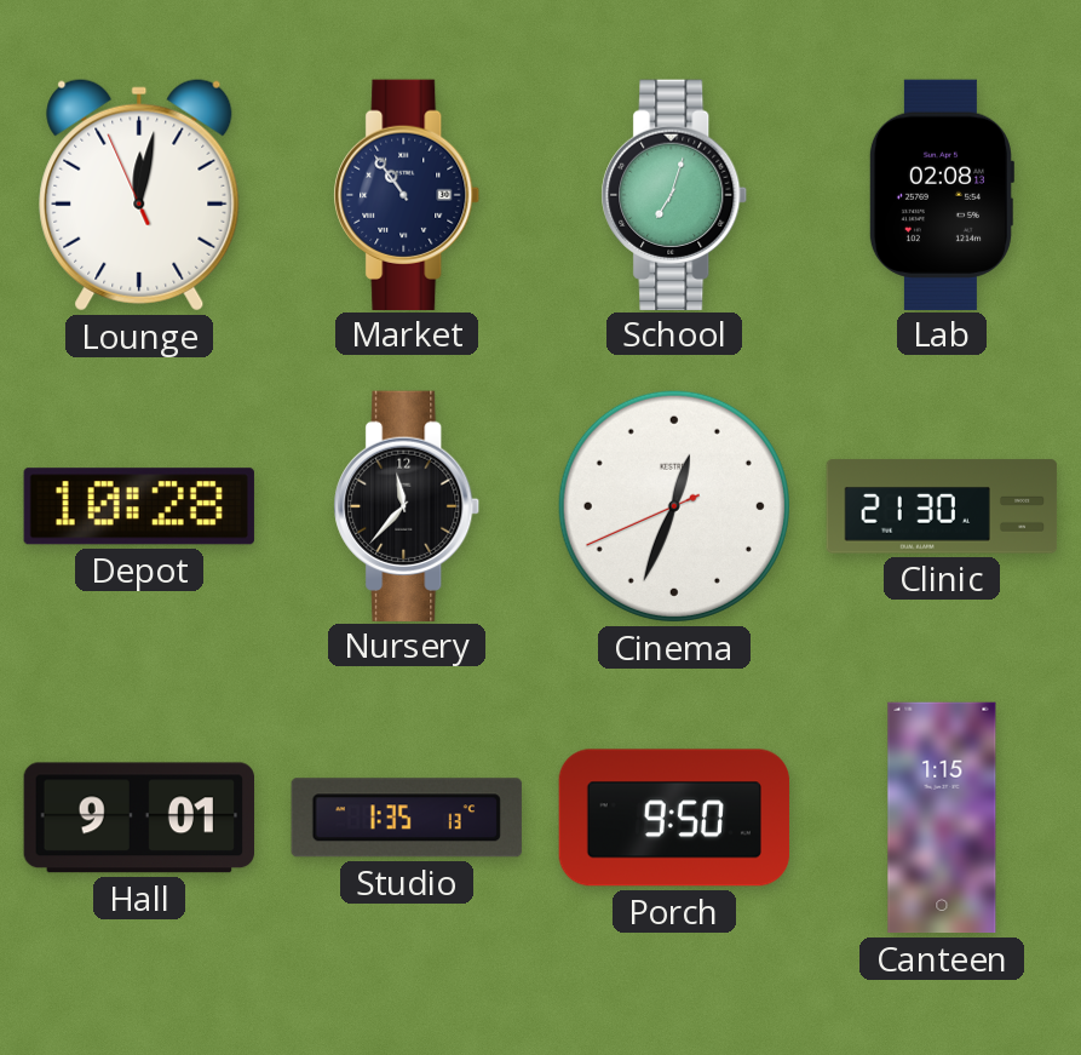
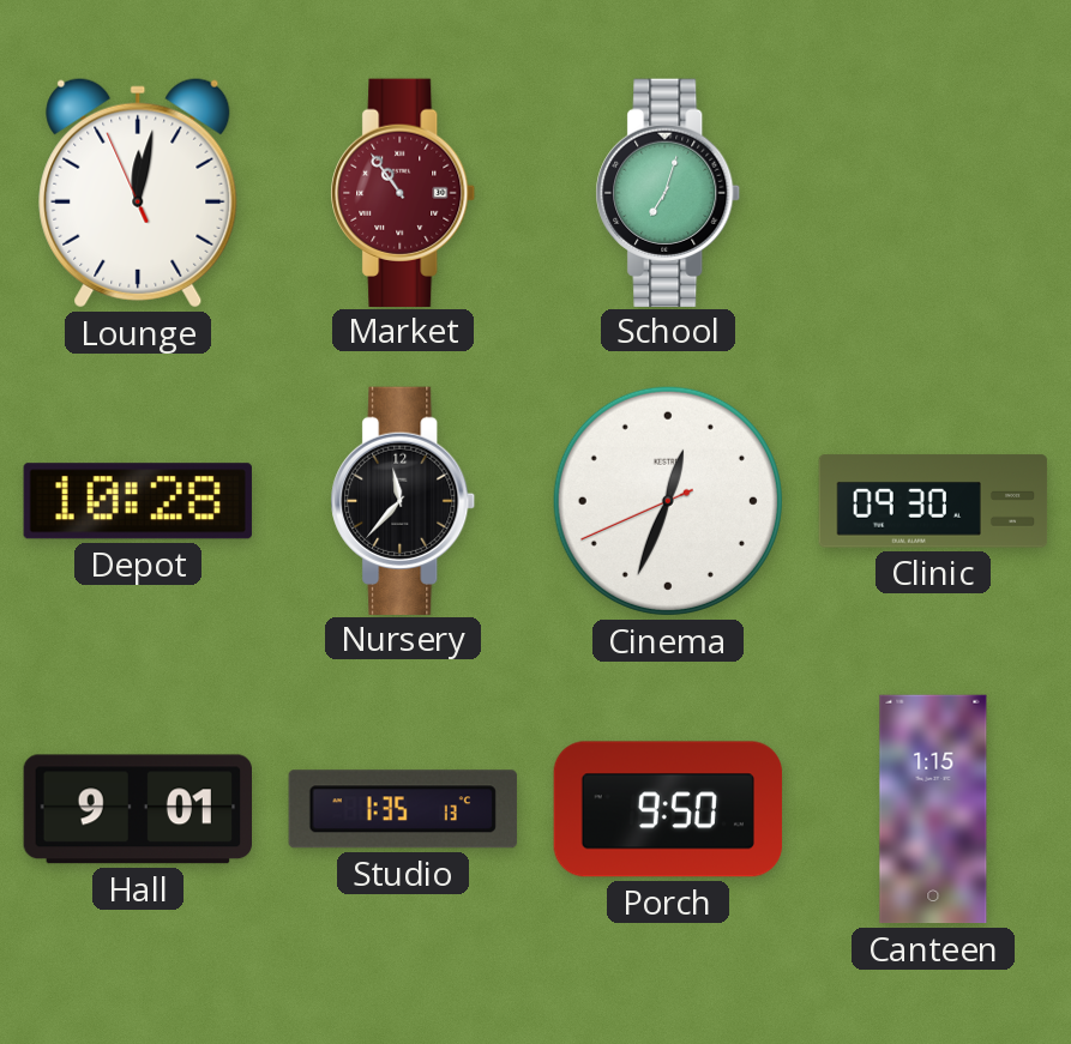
Market dial: navy -> burgundy
Lab: 02:08 -> none
Clinic: 21:30 -> 09:30
